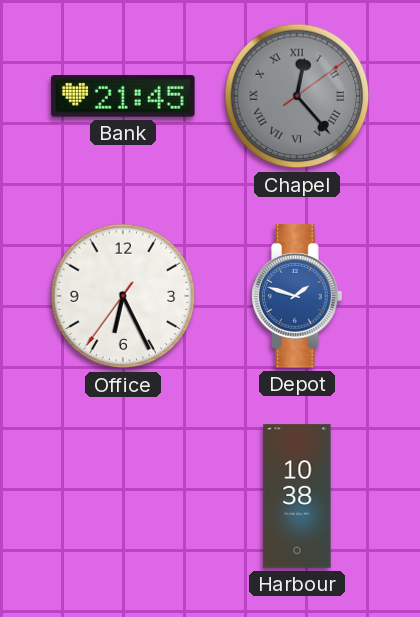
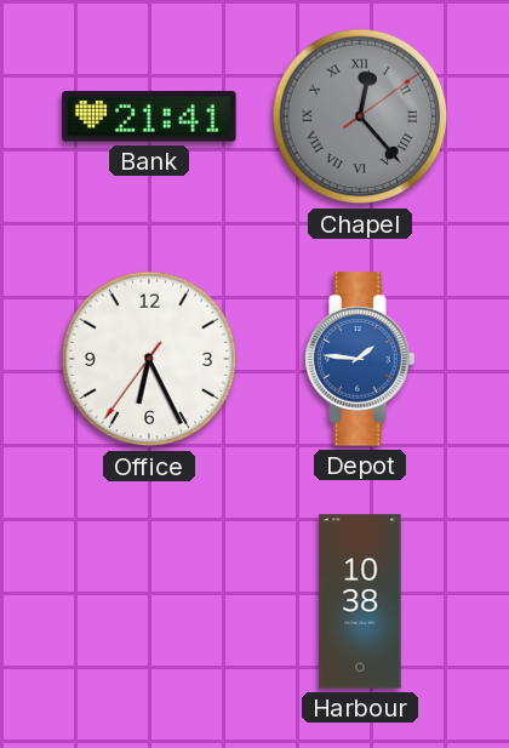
Bank: 21:45 -> 21:41
Depot: 1:48 -> 1:46
